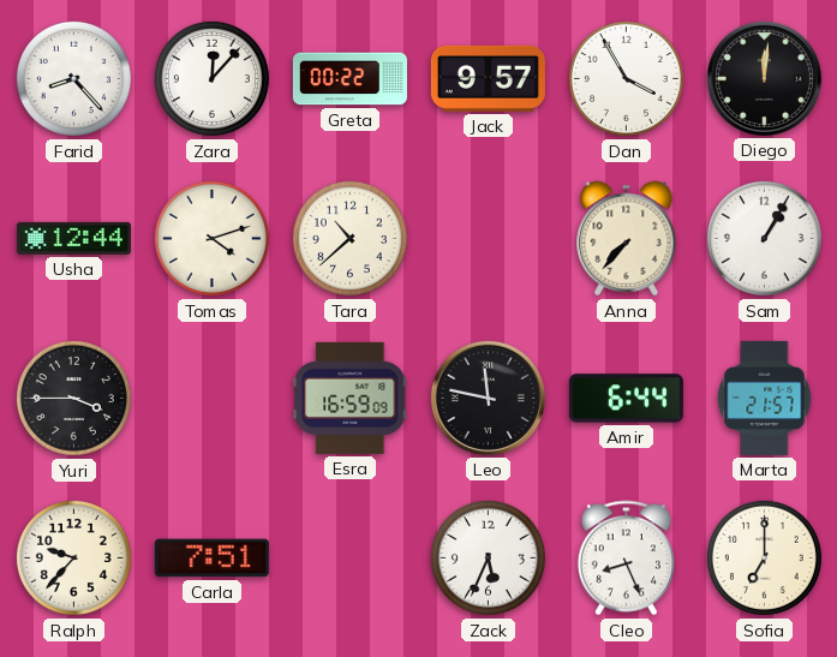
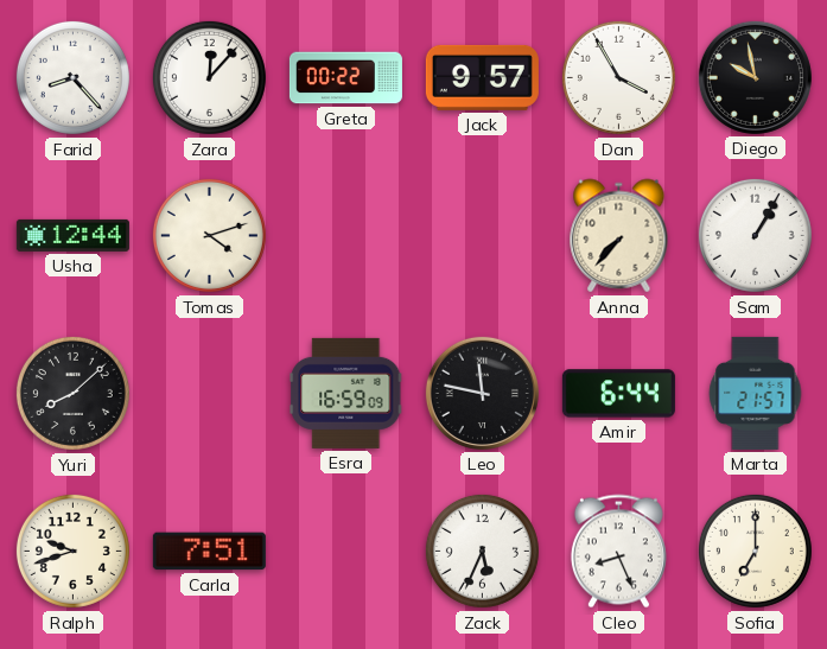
Diego: 12:01 -> 9:58
Tara: 10:38 -> none
Yuri: 3:45 -> 8:08
Ralph: 9:37 -> 9:42
